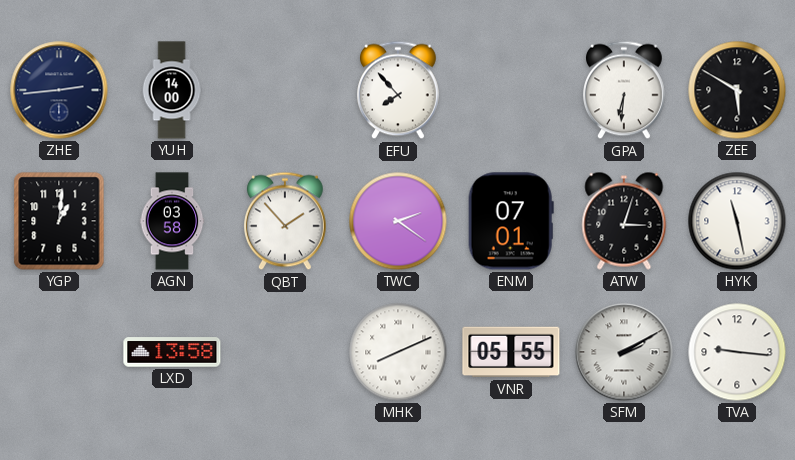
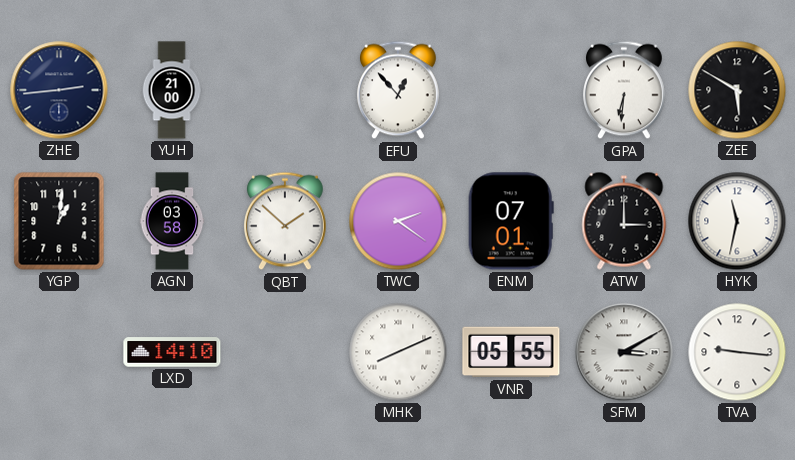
YUH: 14:00 -> 21:00
EFU: 7:53 -> 12:53
QBT: 1:53 -> 1:52
ATW: 3:03 -> 3:00
HYK: 11:28 -> 11:32
LXD: 13:58 -> 14:10
SFM: 2:10 -> 3:10
